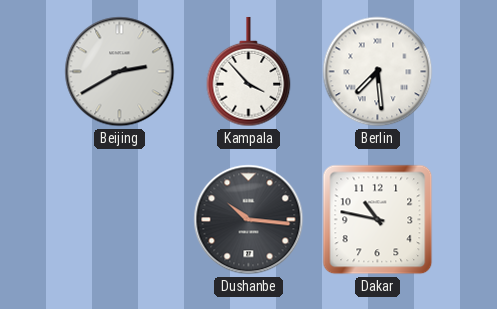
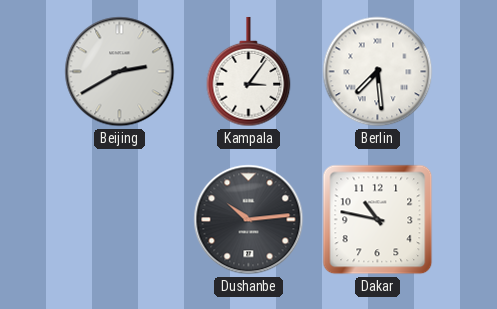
Kampala: 3:53 -> 3:06
Dushanbe: 10:16 -> 10:14
